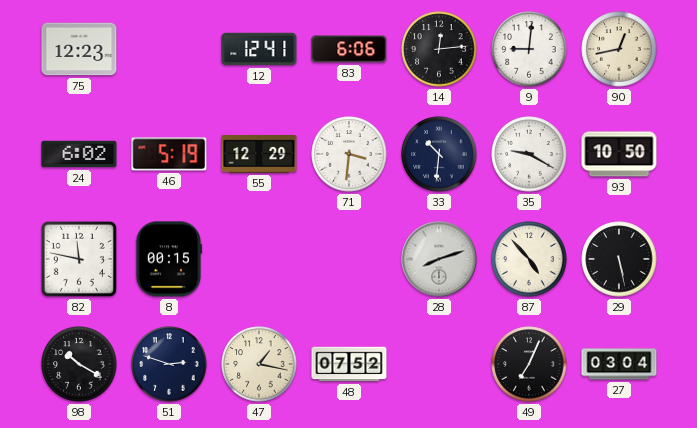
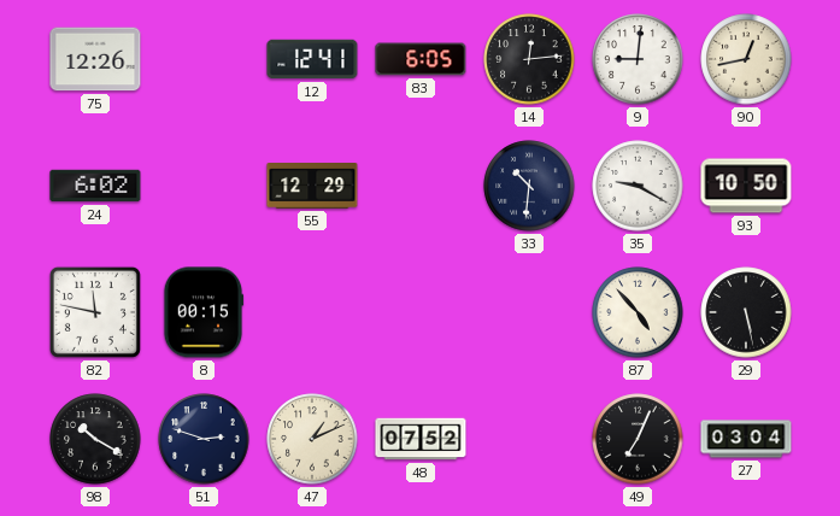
75: 12:23 -> 12:26
83: 6:06 -> 6:05
46: 5:19 -> none
71: 3:31 -> none
28: 8:12 -> none
47: 1:17 -> 1:11
